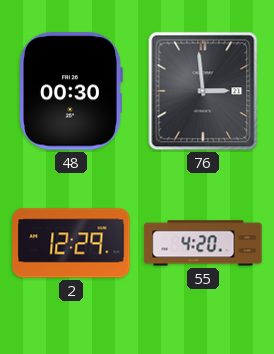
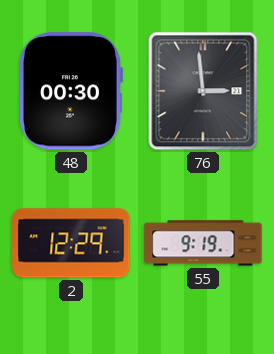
55: 4:20 -> 9:19
